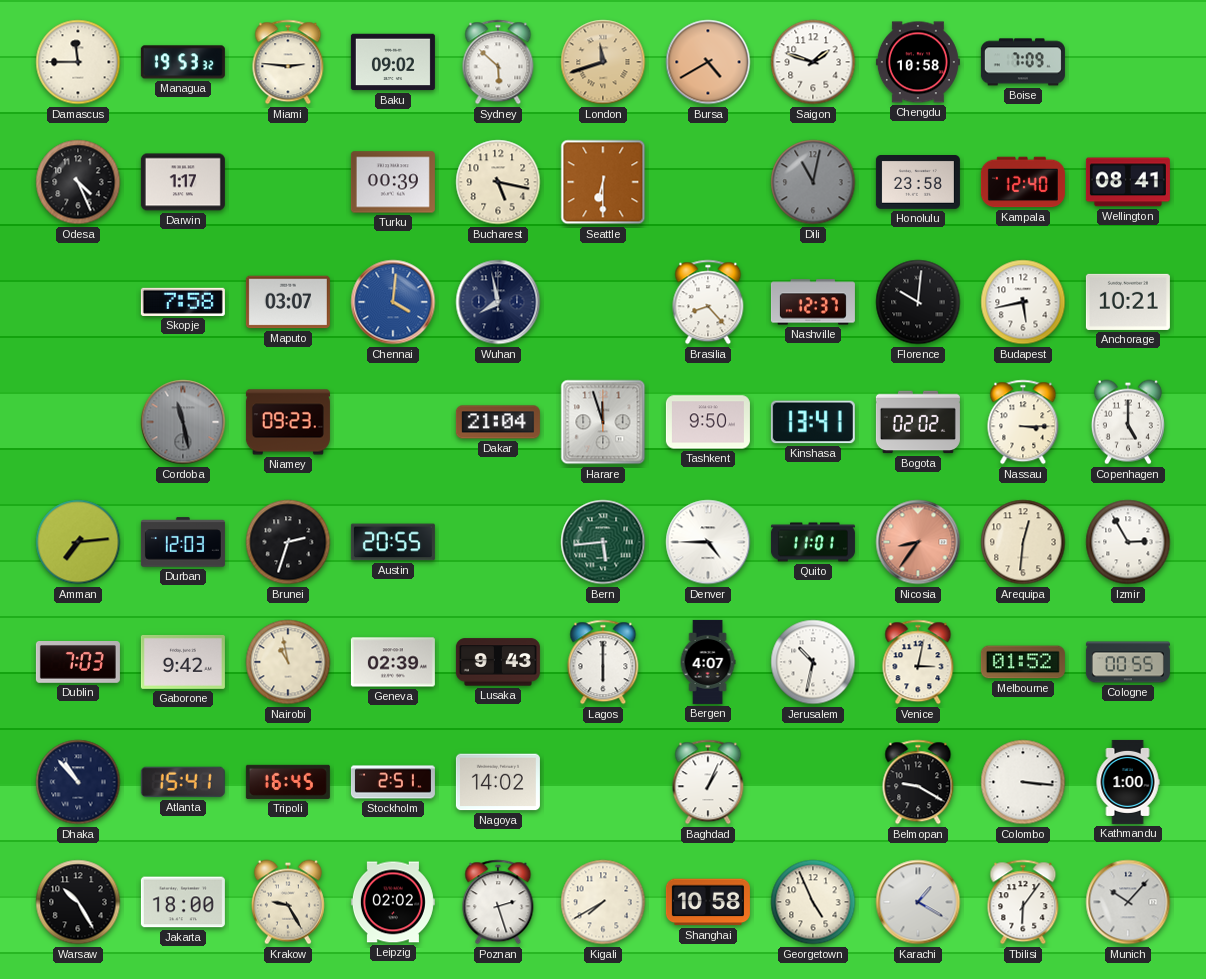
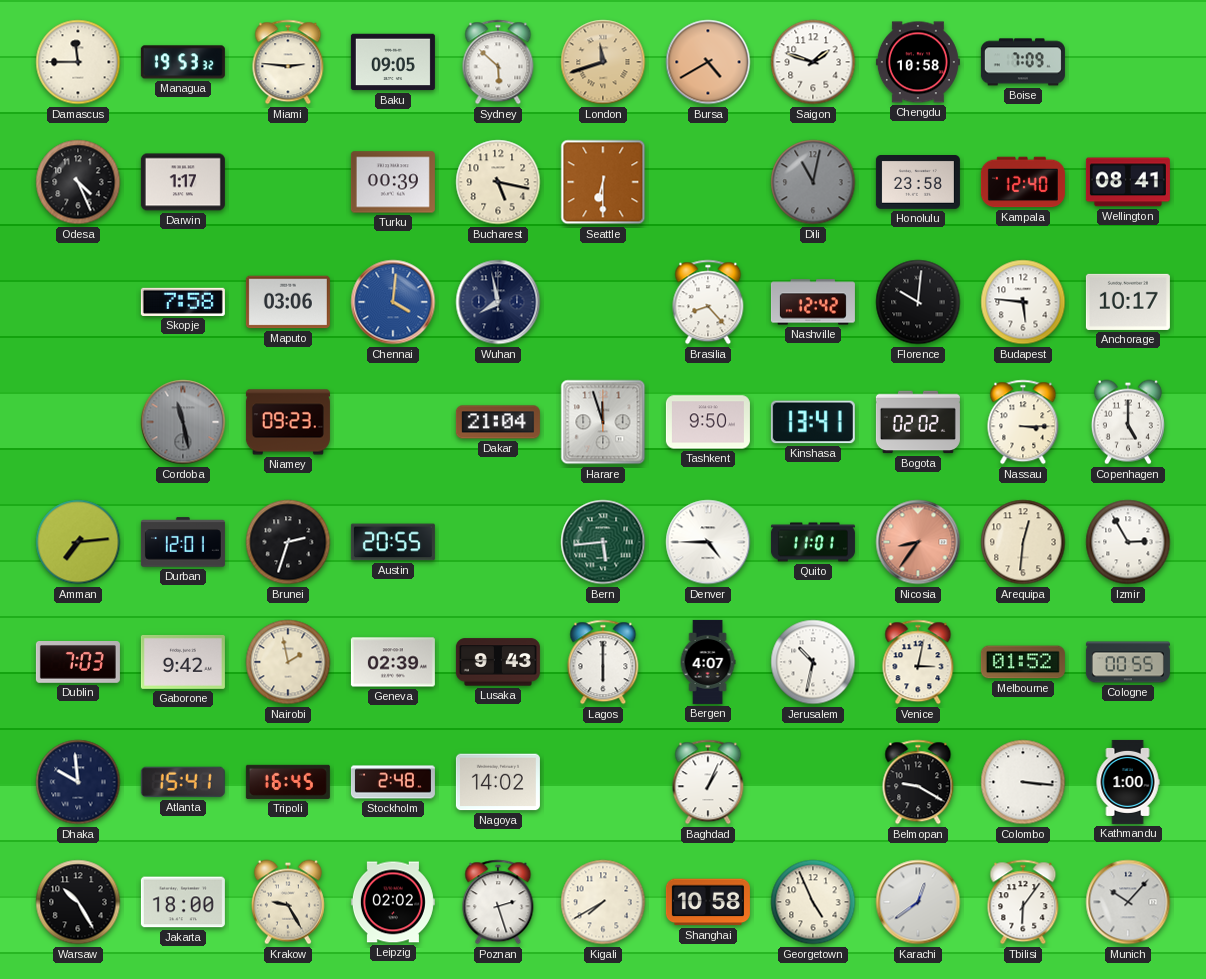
Baku: 09:02 -> 09:05
Maputo: 03:07 -> 03:06
Nashville: 12:37 -> 12:42
Budapest: 5:43 -> 5:46
Anchorage: 10:21 -> 10:17
Durban: 12:03 -> 12:01
Nairobi: 10:58 -> 1:58
Dhaka: 10:53 -> 9:59
Stockholm: 2:51 -> 2:48
Karachi: 1:20 -> 12:39
